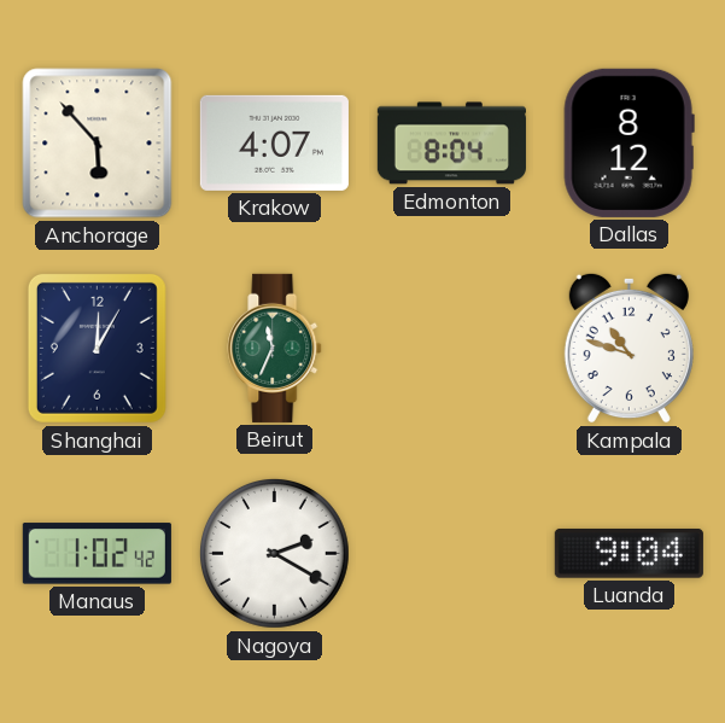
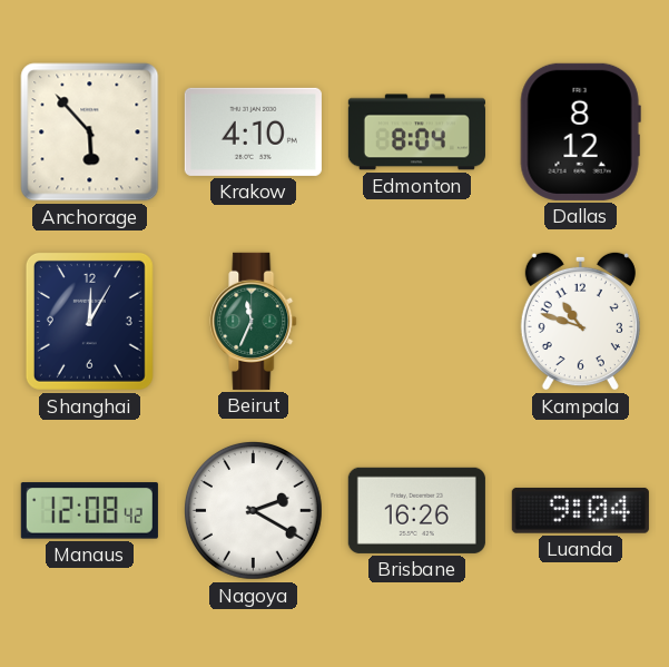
Krakow: 4:07 -> 4:10
Manaus: 1:02 -> 12:08
Brisbane: none -> 16:26
